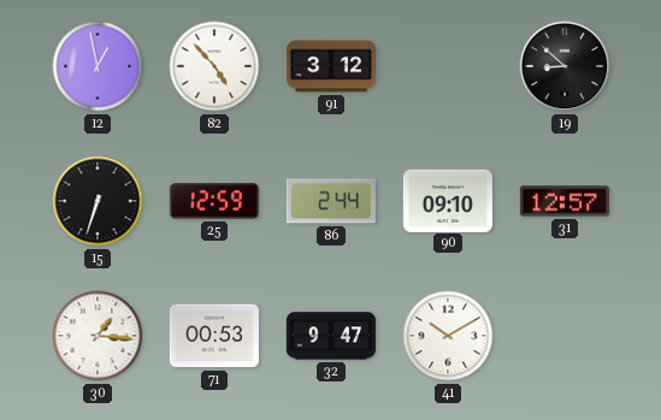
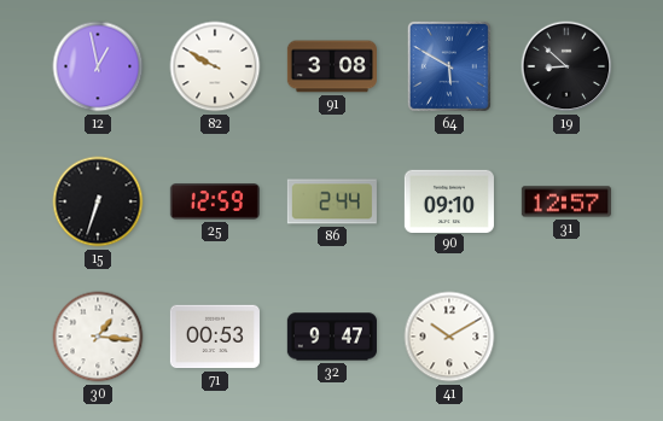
82: 4:53 -> 9:50
91: 3:12 -> 3:08
64: none -> 5:50
